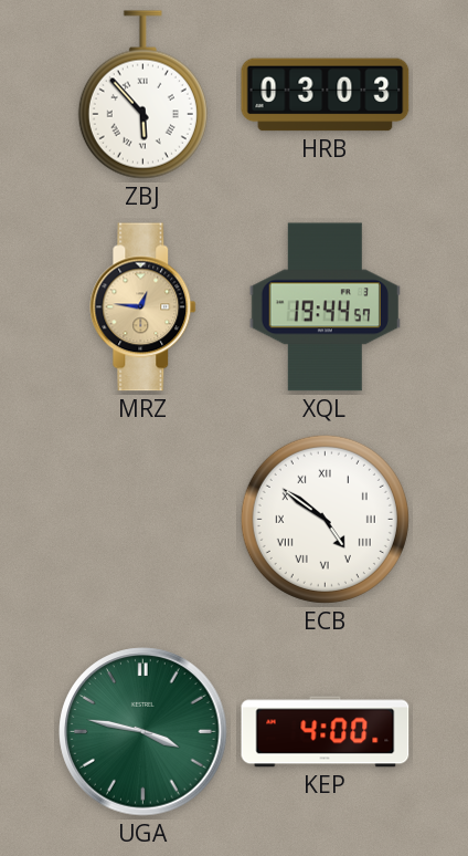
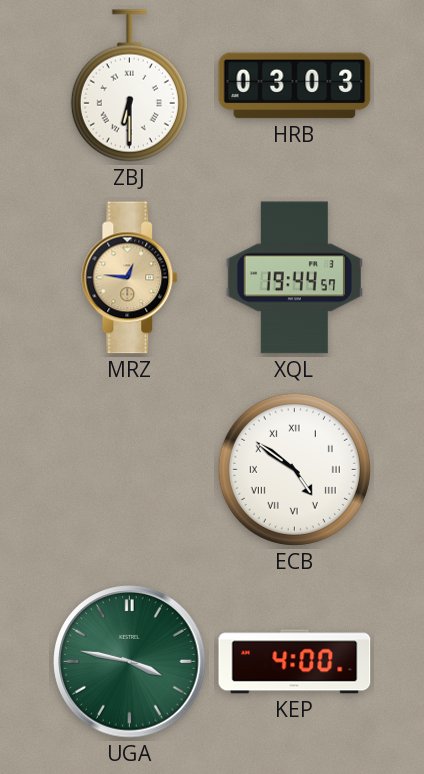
ZBJ: 5:53 -> 6:30
